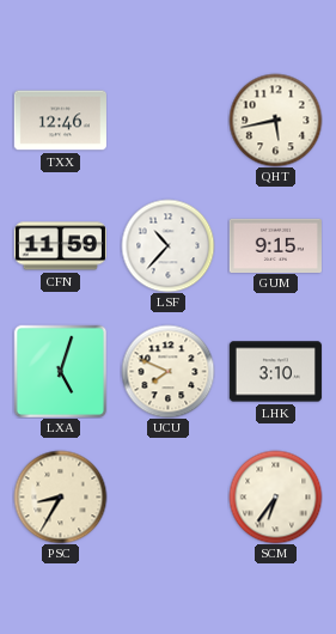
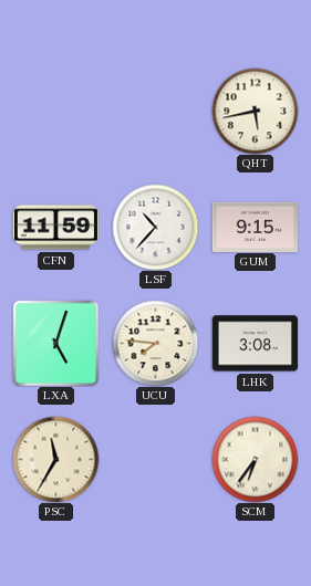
TXX: 12:46 -> none
UCU: 7:49 -> 7:46
LHK: 3:10 -> 3:08
PSC: 8:35 -> 11:35
